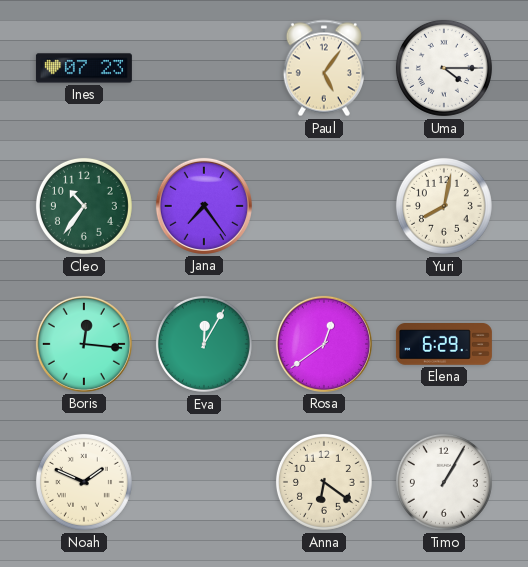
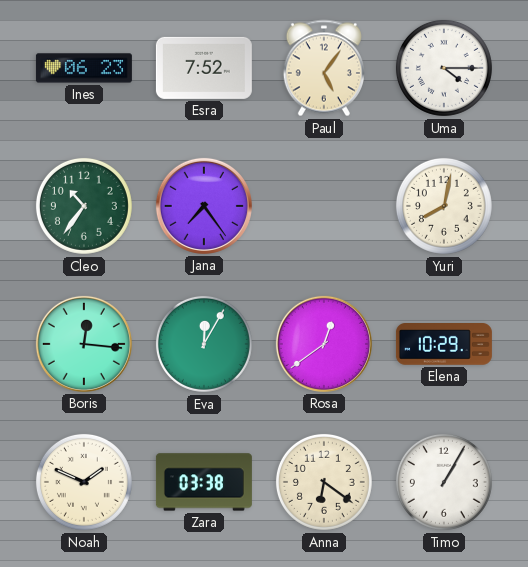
Ines: 07:23 -> 06:23
Esra: none -> 7:52
Elena: 6:29 -> 10:29
Zara: none -> 03:38
